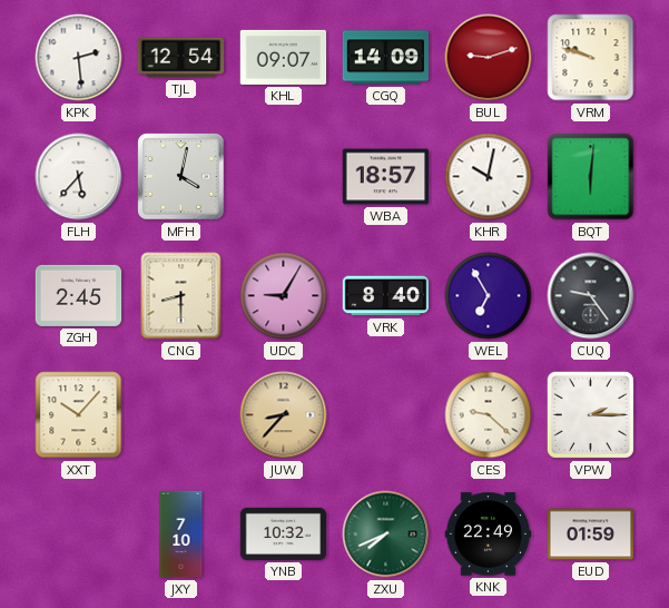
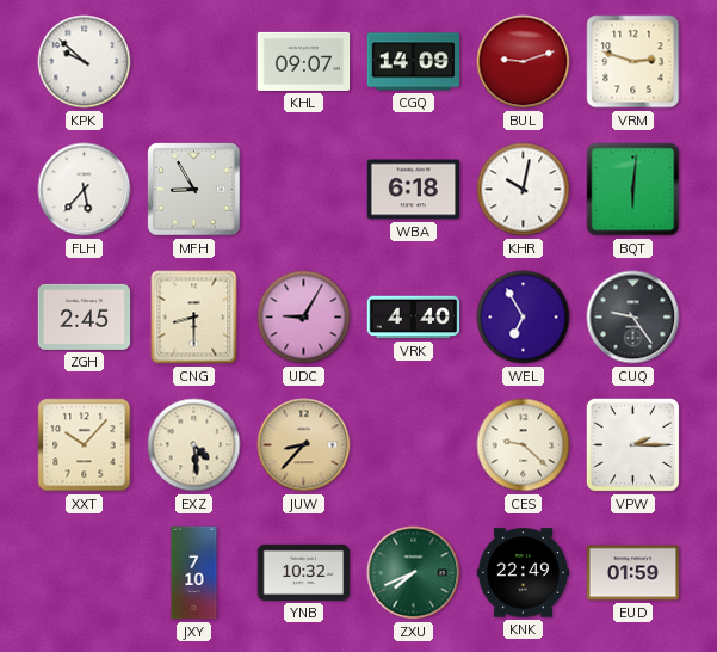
KPK: 2:29 -> 9:52
TJL: 12:54 -> none
VRM: 9:48 -> 2:48
MFH: 4:02 -> 8:55
WBA: 18:57 -> 6:18
VRK: 8:40 -> 4:40
EXZ: none -> 4:29
